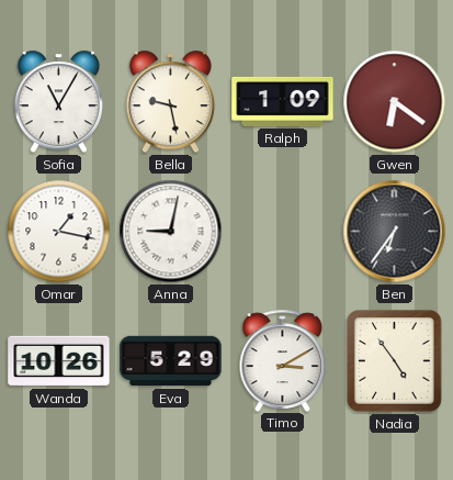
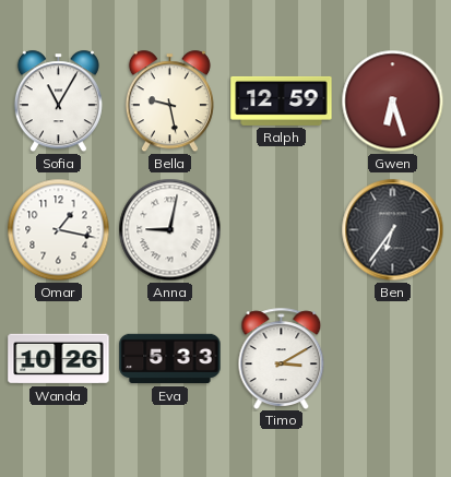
Ralph: 1:09 -> 12:59
Gwen: 6:21 -> 6:27
Eva: 5:29 -> 5:33
Nadia: 4:54 -> none
